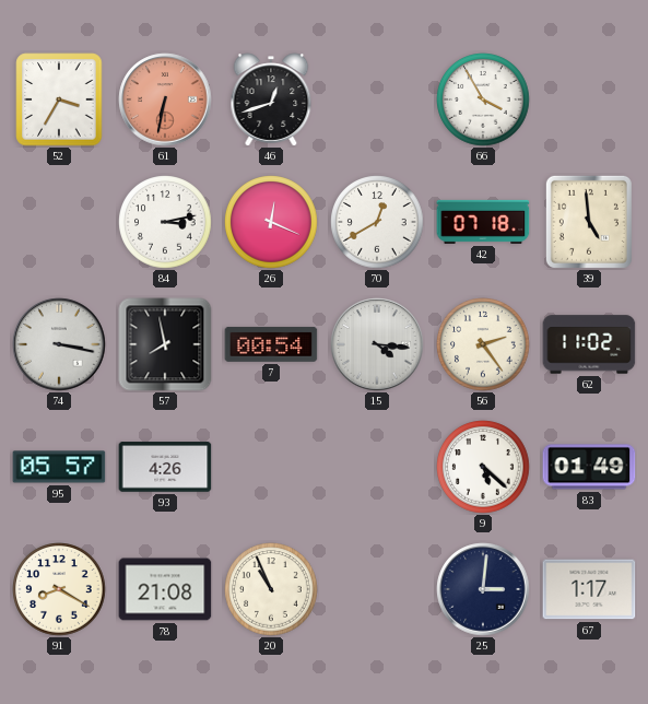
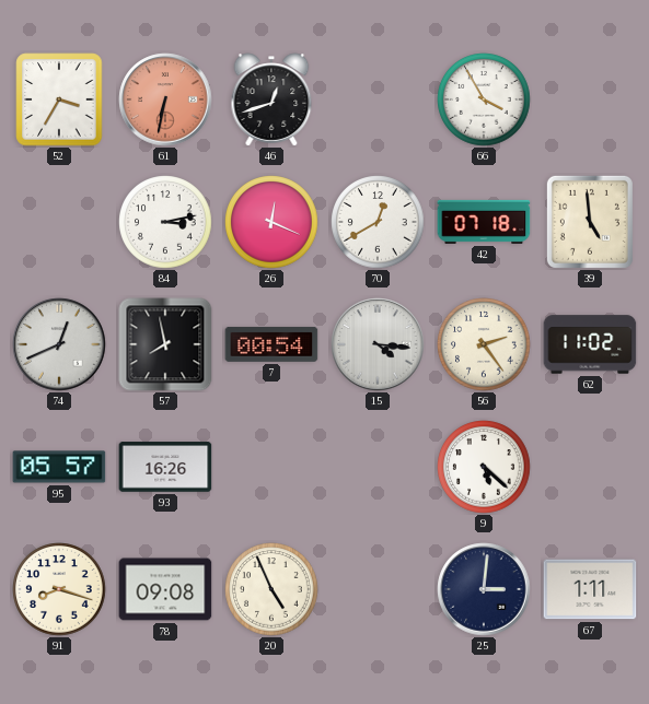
74: 3:17 -> 12:41
93: 4:26 -> 16:26
83: 01:49 -> none
91: 8:20 -> 8:18
78: 21:08 -> 09:08
20: 10:56 -> 4:56
67: 1:17 -> 1:11
